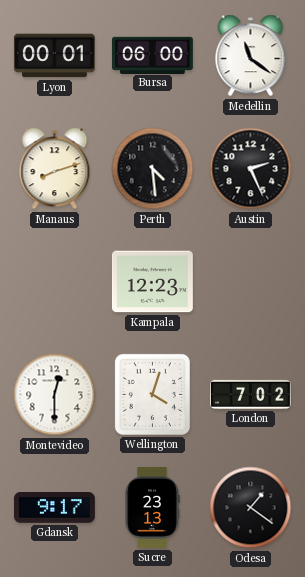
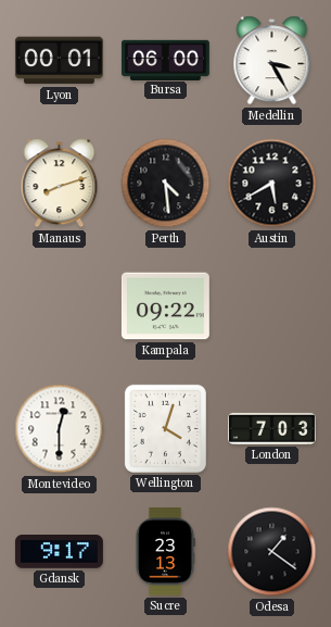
Medellin: 11:21 -> 3:25
Austin: 2:26 -> 5:40
Kampala: 12:23 -> 09:22
London: 7:02 -> 7:03
